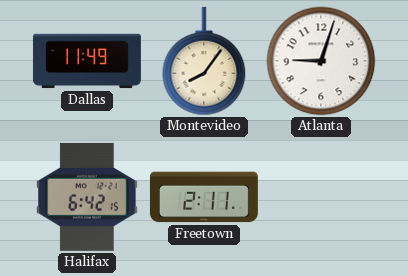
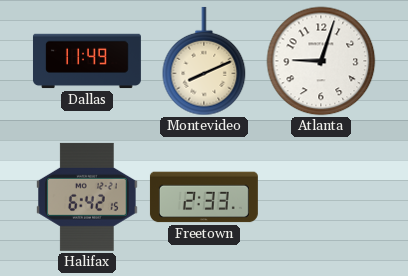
Montevideo: 8:06 -> 8:11
Freetown: 2:11 -> 2:33
